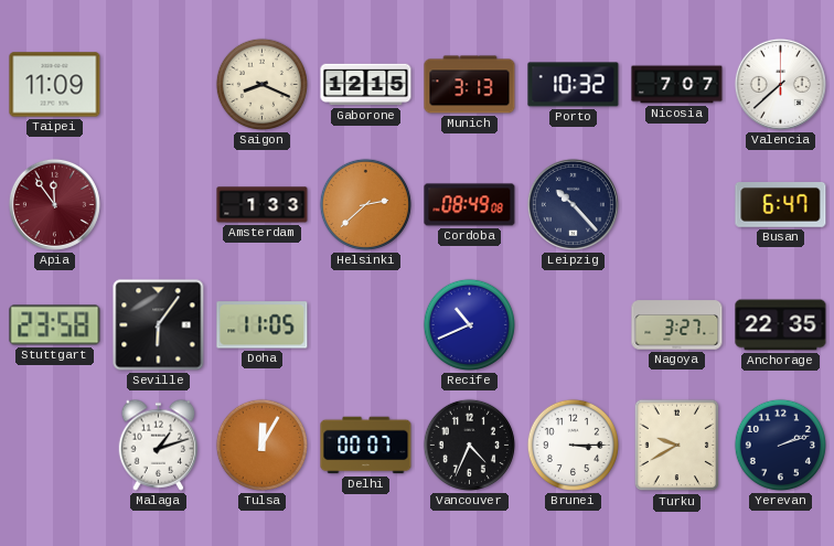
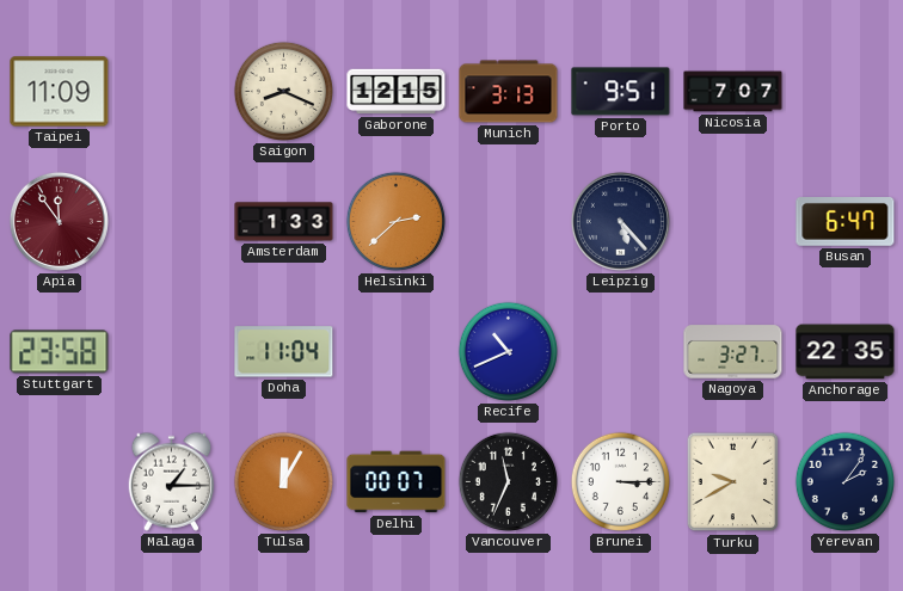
Porto: 10:32 -> 9:51
Valencia: 7:38 -> none
Cordoba: 08:49 -> none
Leipzig: 10:23 -> 5:23
Seville: 6:06 -> none
Doha: 11:05 -> 11:04
Malaga: 1:12 -> 1:15
Vancouver: 4:34 -> 11:34
Yerevan: 2:12 -> 2:06
